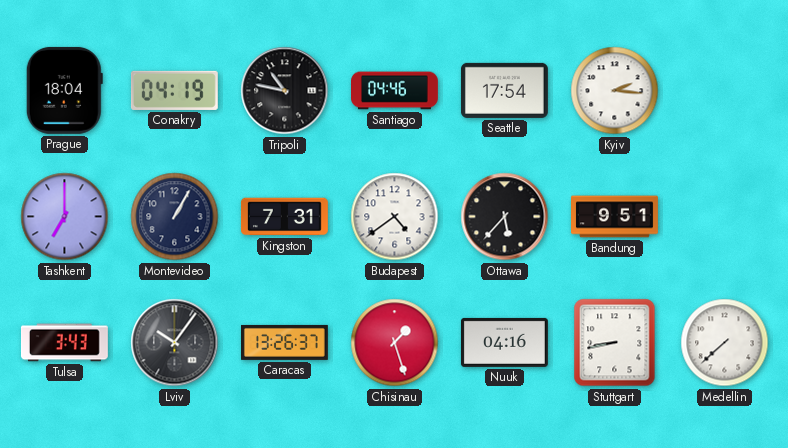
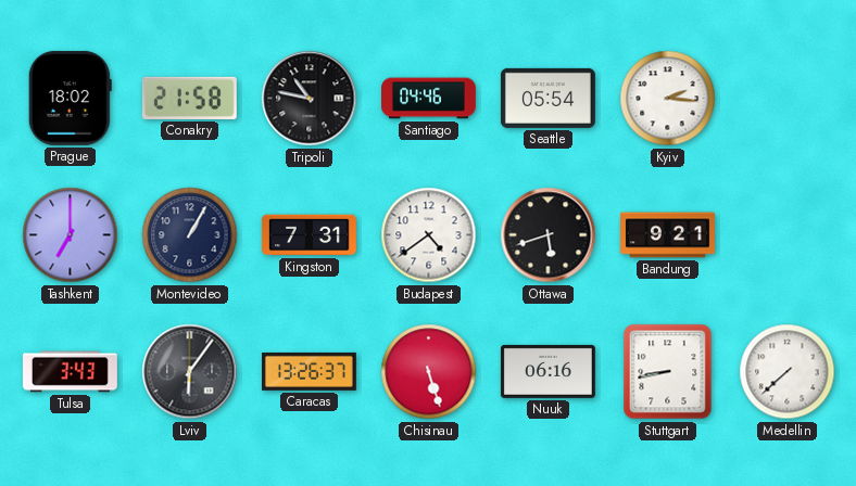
Prague: 18:04 -> 18:02
Conakry: 04:19 -> 21:58
Seattle: 17:54 -> 05:54
Ottawa: 5:37 -> 5:42
Bandung: 9:51 -> 9:21
Lviv: 10:06 -> 6:06
Chisinau: 1:27 -> 5:27
Nuuk: 04:16 -> 06:16
